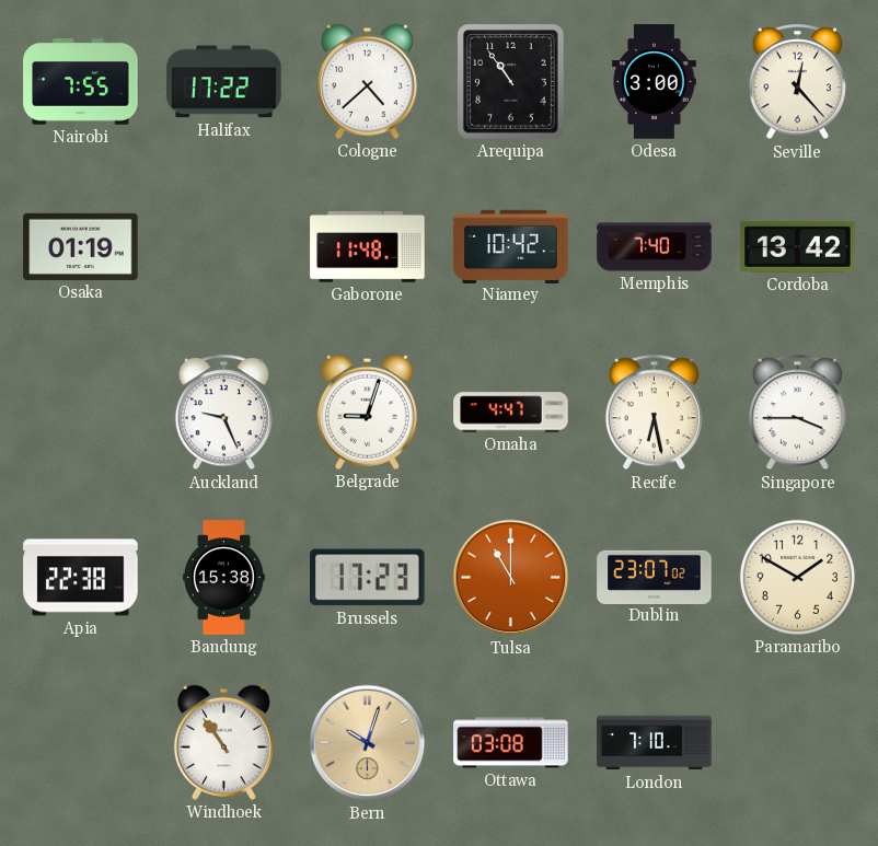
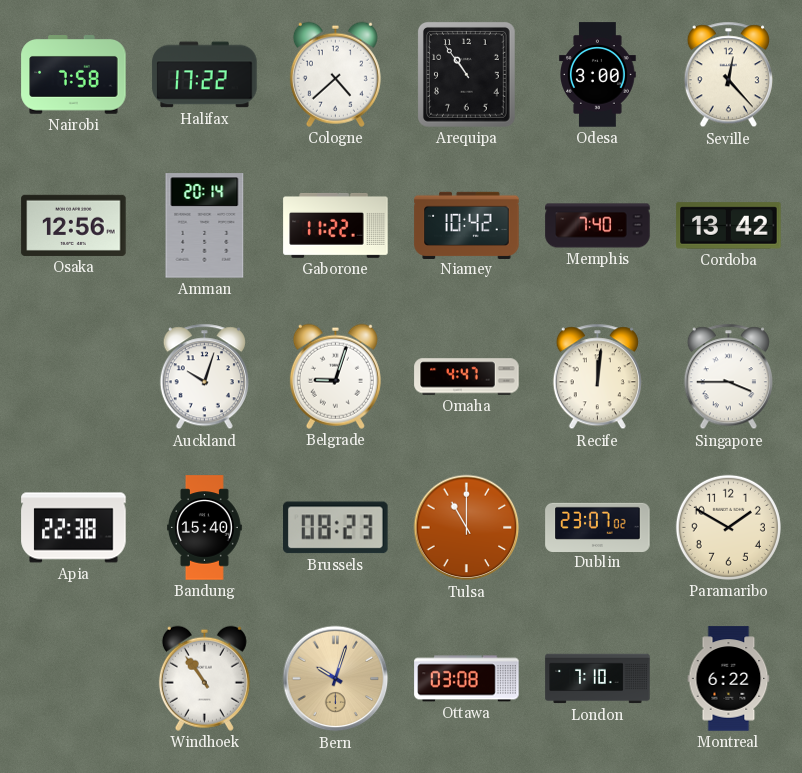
Nairobi: 7:55 -> 7:58
Osaka: 01:19 -> 12:56
Amman: none -> 20:14
Gaborone: 11:48 -> 11:22
Auckland: 9:26 -> 10:03
Recife: 6:28 -> 12:01
Bandung: 15:38 -> 15:40
Brussels: 17:23 -> 08:23
Montreal: none -> 6:22
